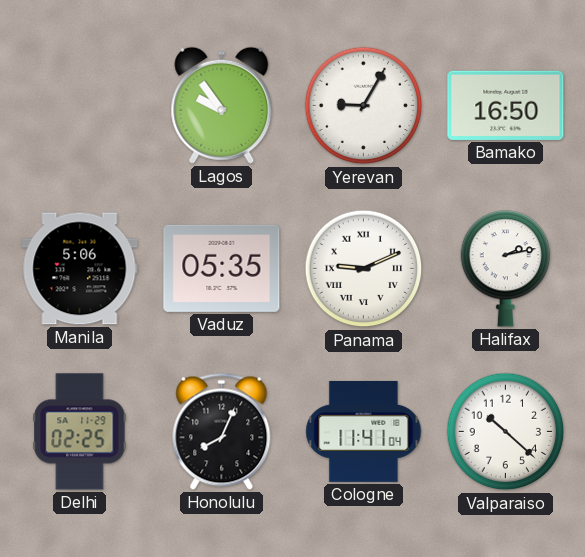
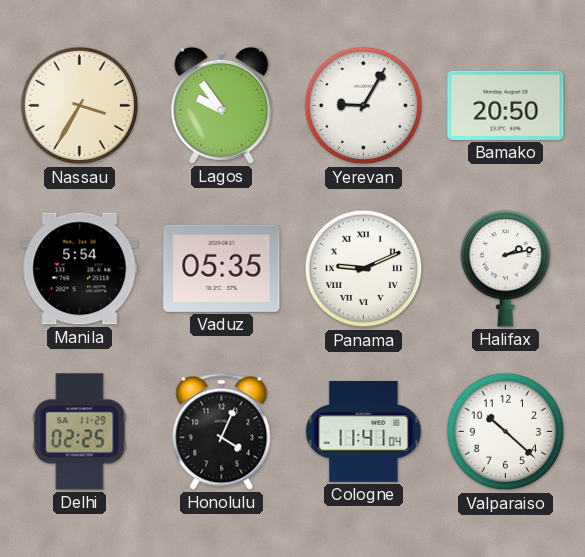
Nassau: none -> 3:35
Bamako: 16:50 -> 20:50
Manila: 5:06 -> 5:54
Honolulu: 8:04 -> 4:04
